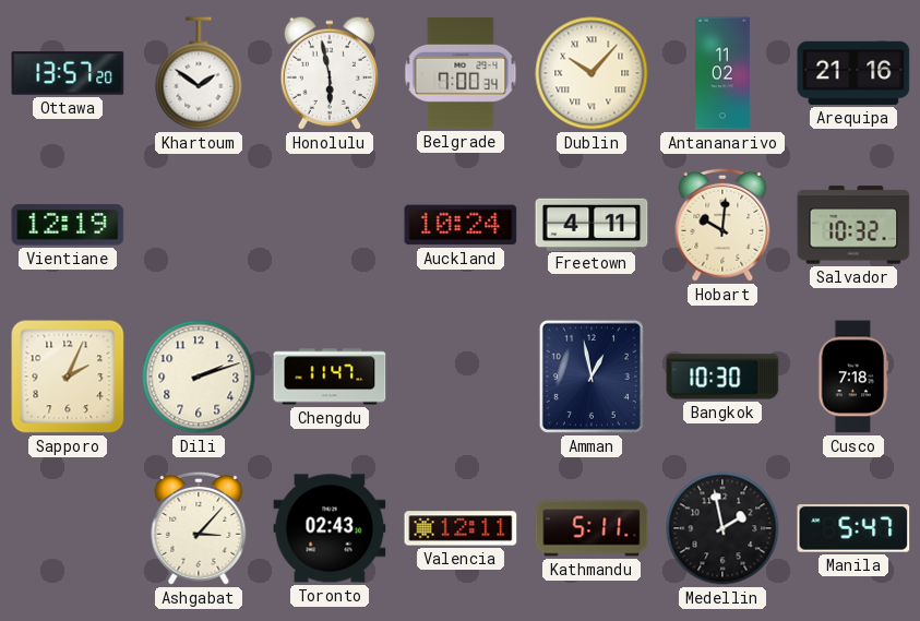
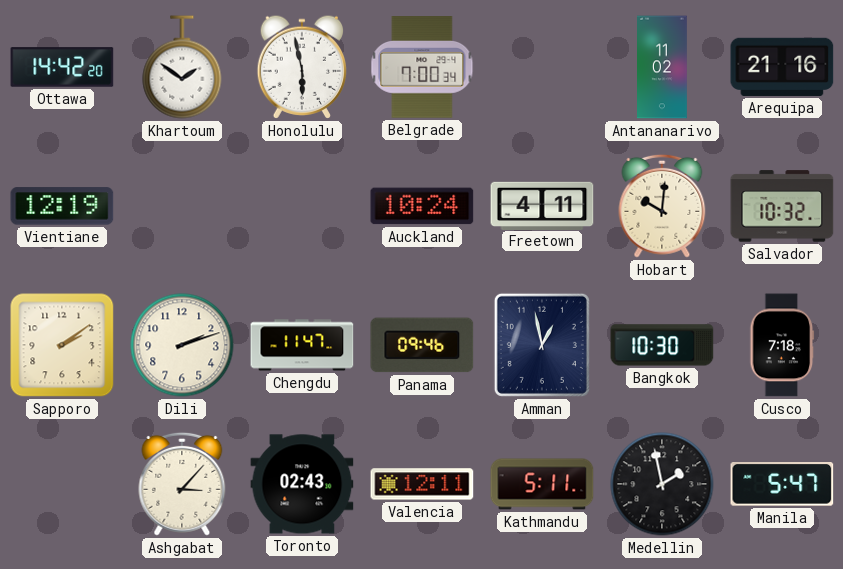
Ottawa: 13:57 -> 14:42
Dublin: 10:07 -> none
Sapporo: 2:04 -> 2:09
Panama: none -> 09:46
